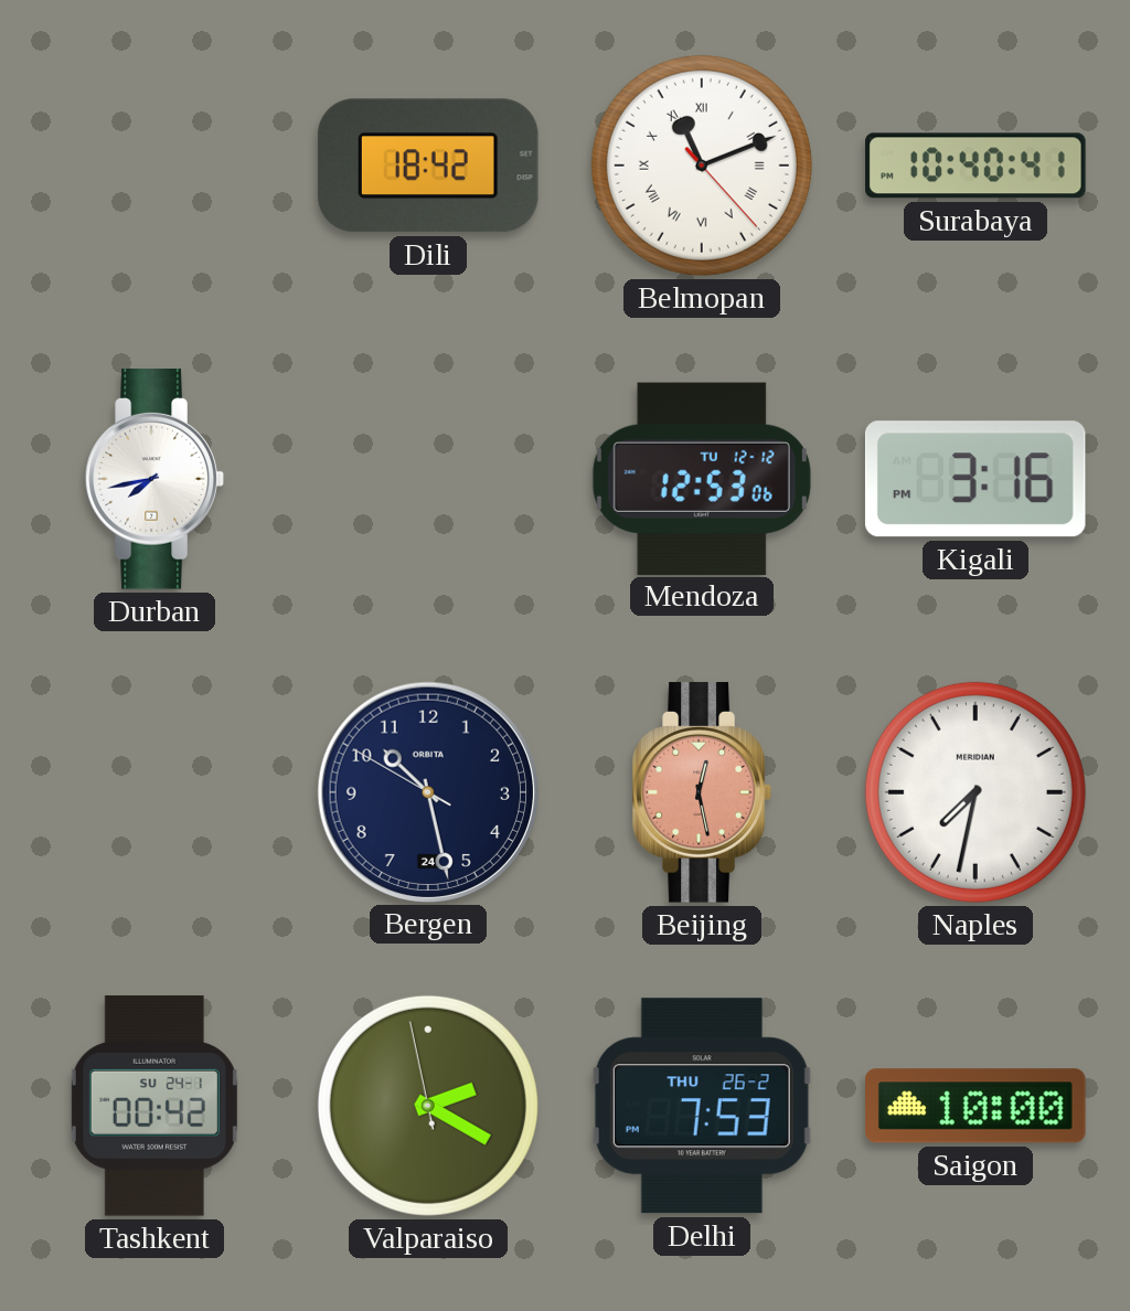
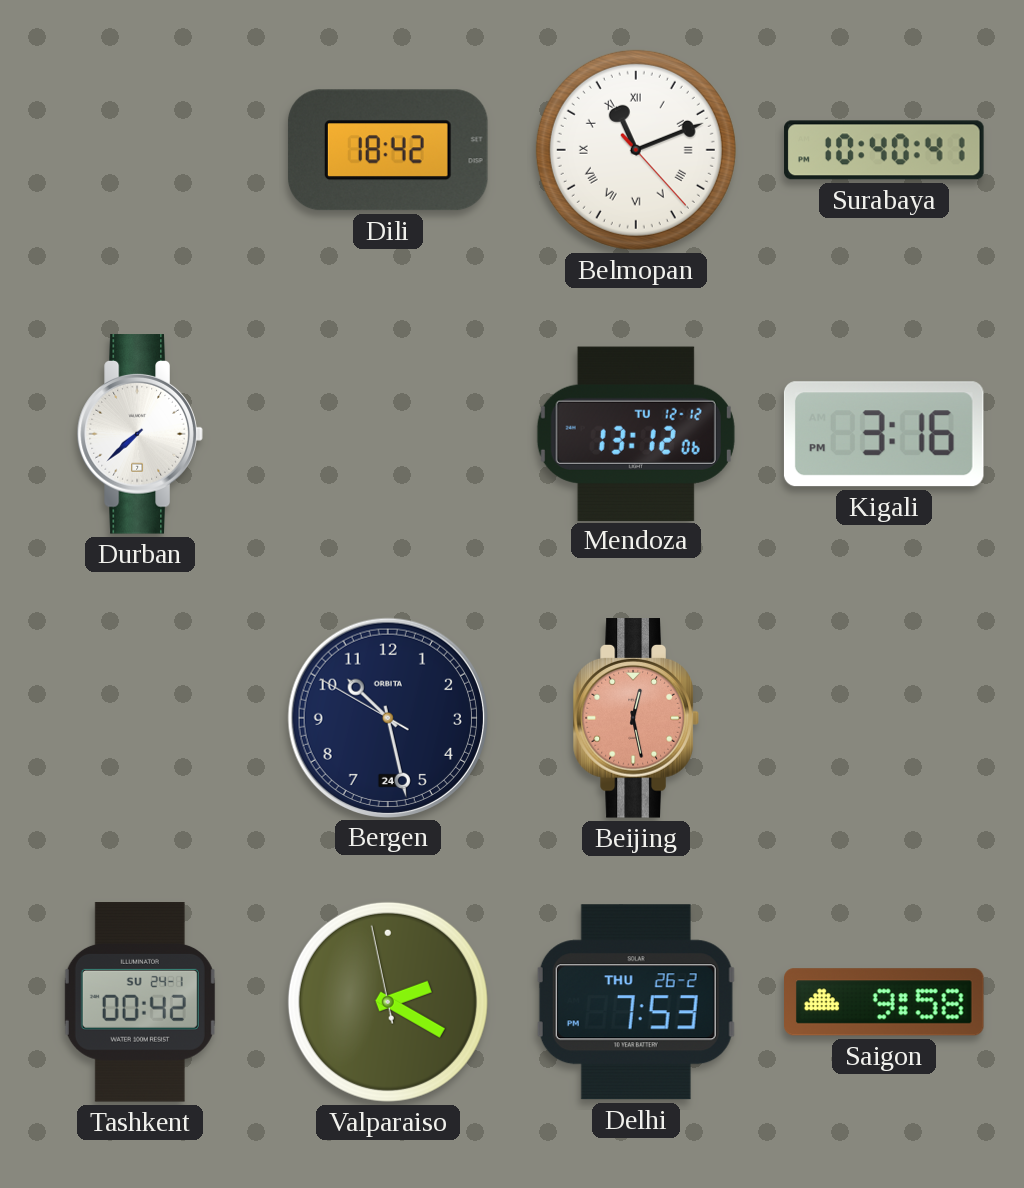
Durban: 7:43 -> 7:38
Mendoza: 12:53 -> 13:12
Naples: 7:32 -> none
Saigon: 10:00 -> 9:58
